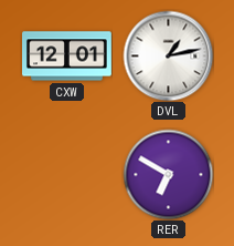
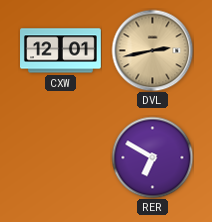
DVL: 1:13 -> 2:43
DVL dial: white -> champagne
